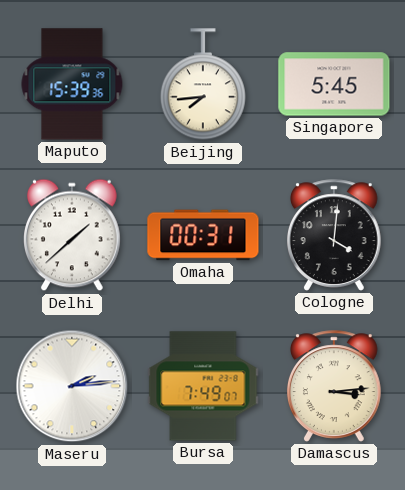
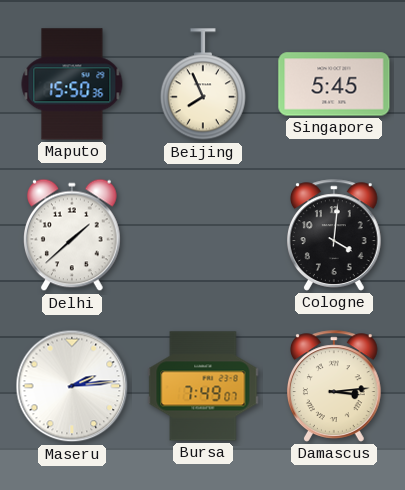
Maputo: 15:39 -> 15:50
Beijing: 7:44 -> 7:56
Omaha: 00:31 -> none
